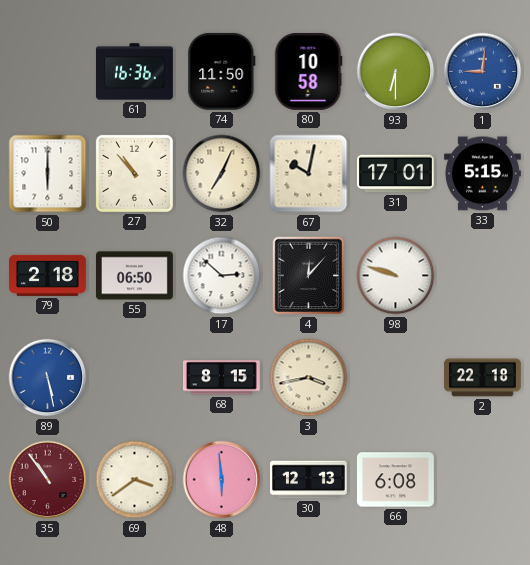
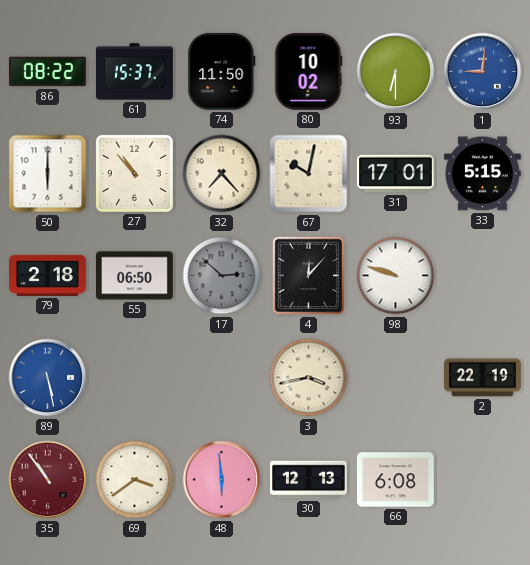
86: none -> 08:22
61: 16:36 -> 15:37
80: 10:58 -> 10:02
32: 7:04 -> 7:23
17 dial: white -> grey
68: 8:15 -> none
2: 22:18 -> 22:19
